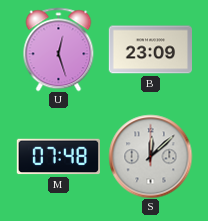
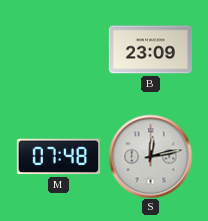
U: 12:27 -> none
S: 12:08 -> 12:13
